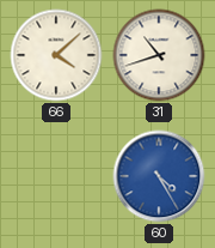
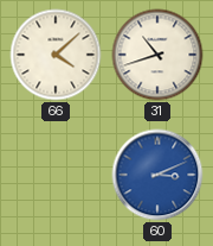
60: 4:25 -> 3:11
